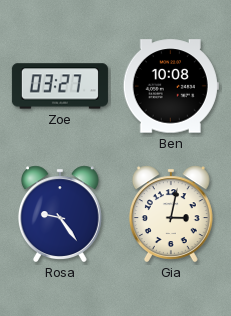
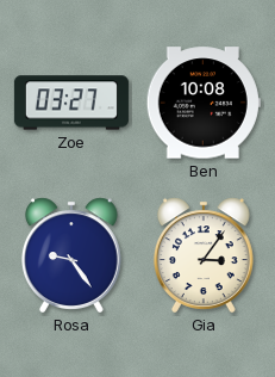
Gia: 3:02 -> 3:06
